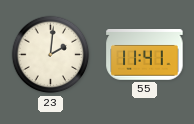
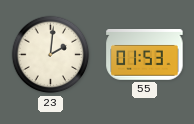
55: 11:41 -> 01:53
